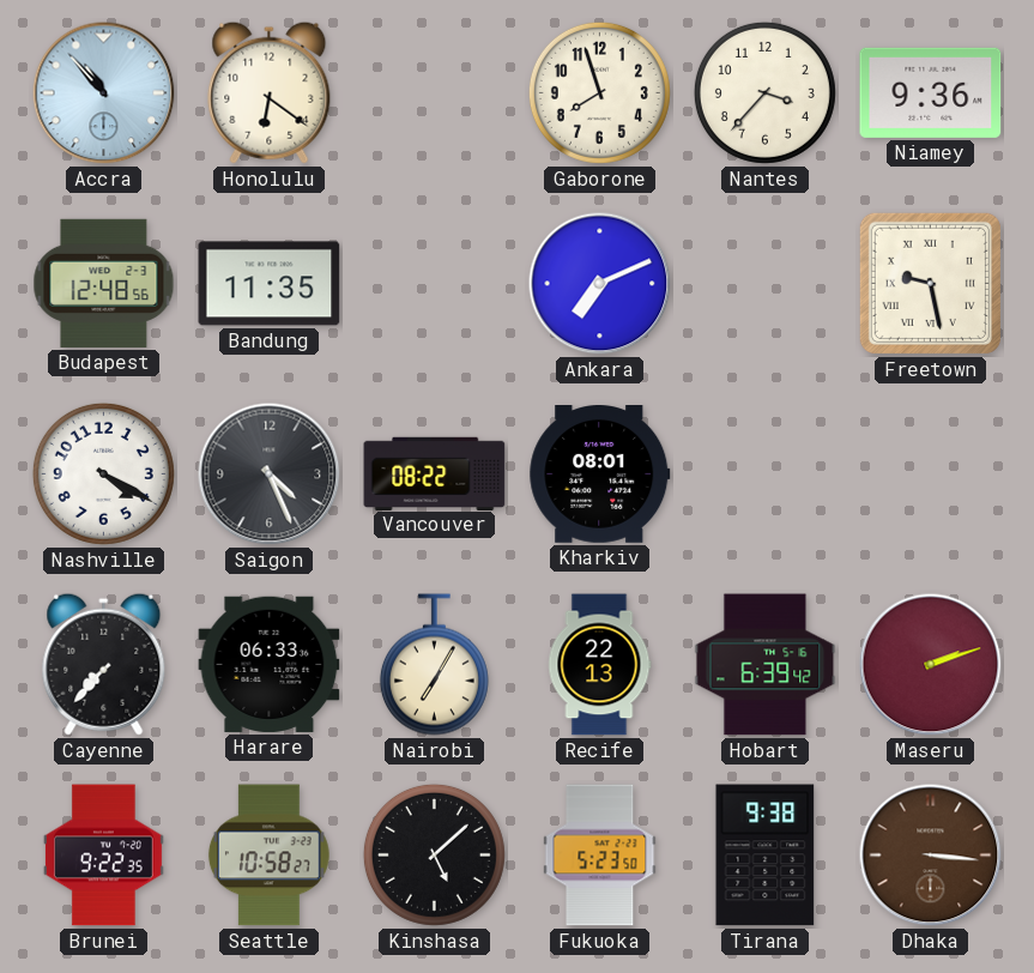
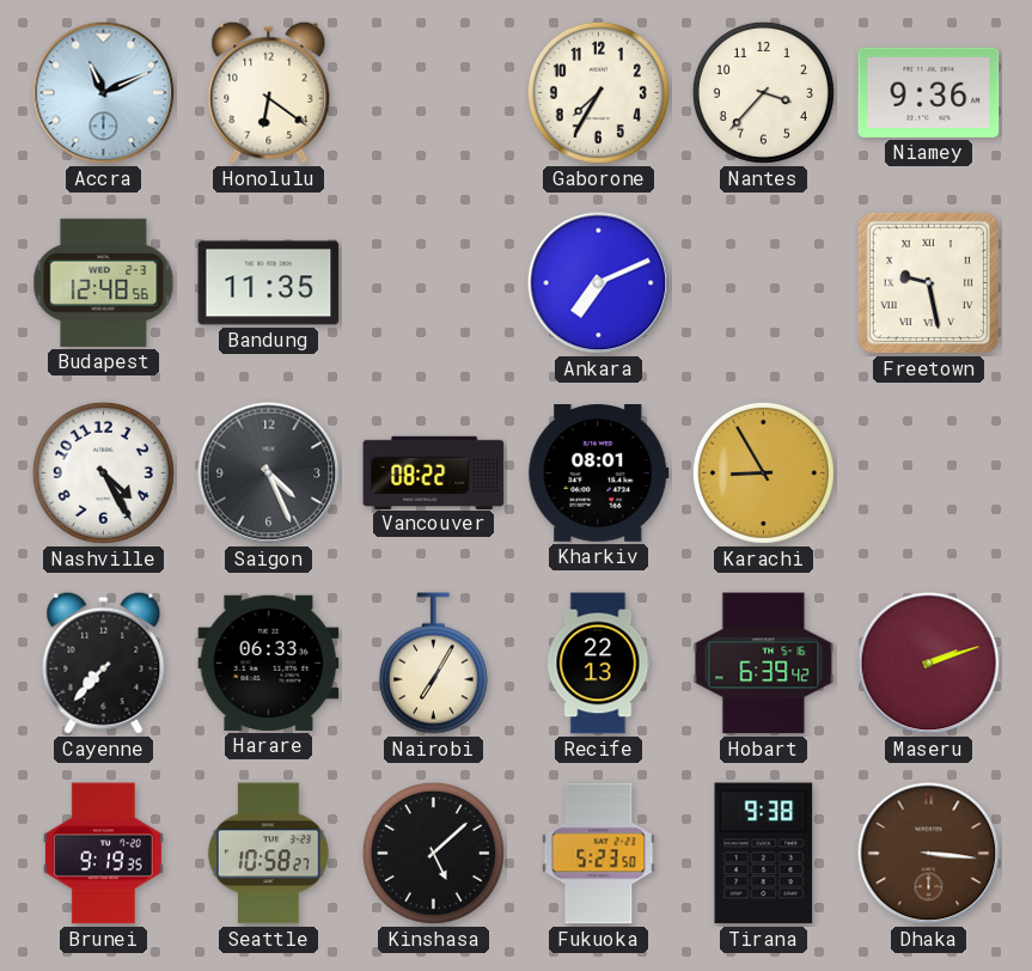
Accra: 10:53 -> 11:11
Gaborone: 7:57 -> 7:35
Nashville: 4:20 -> 4:25
Karachi: none -> 8:55
Brunei: 9:22 -> 9:19
